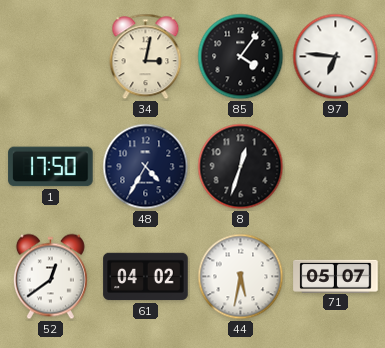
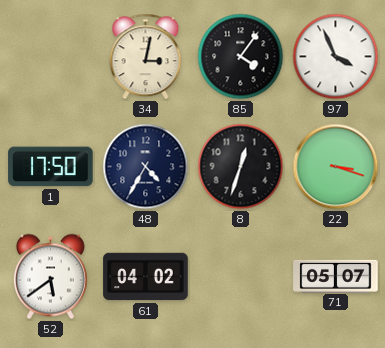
97: 6:46 -> 3:56
22: none -> 3:18
52: 12:39 -> 5:39
44: 5:32 -> none
